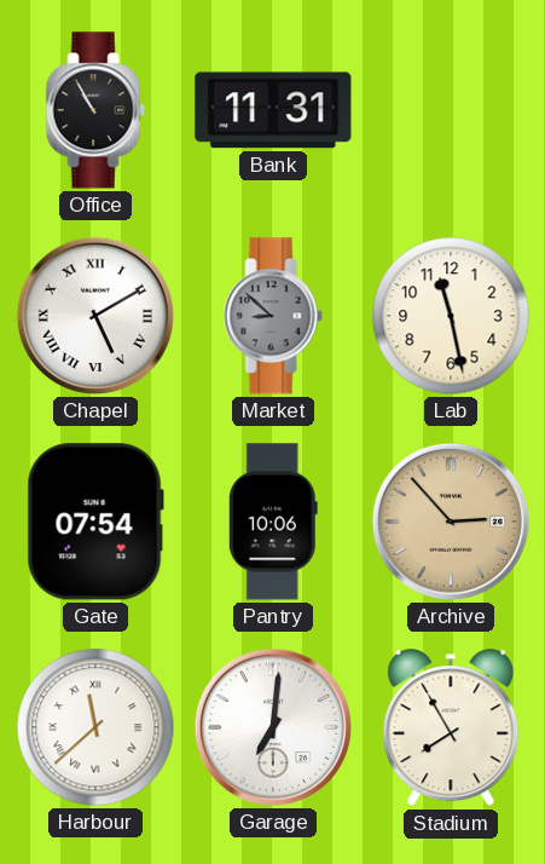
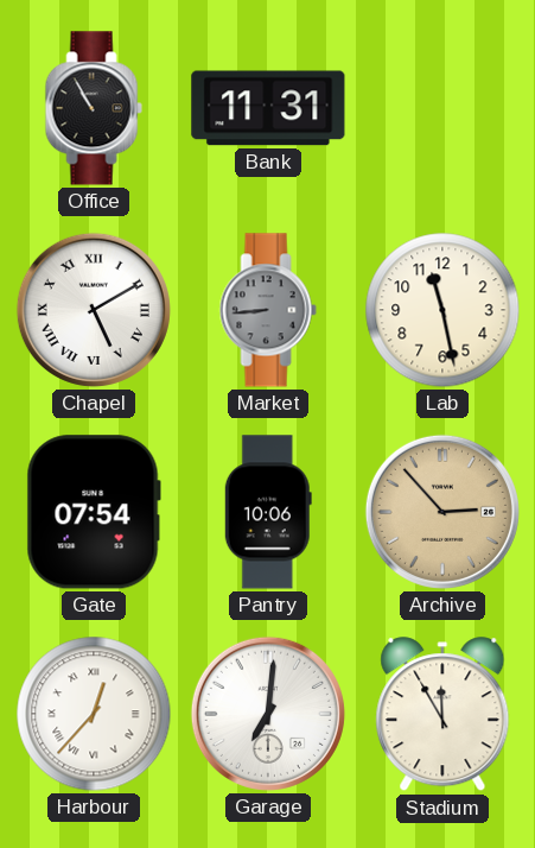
Market: 8:52 -> 8:44
Harbour: 11:38 -> 12:37
Stadium: 7:55 -> 11:55
